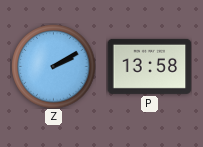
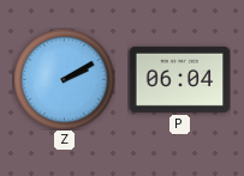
P: 13:58 -> 06:04
